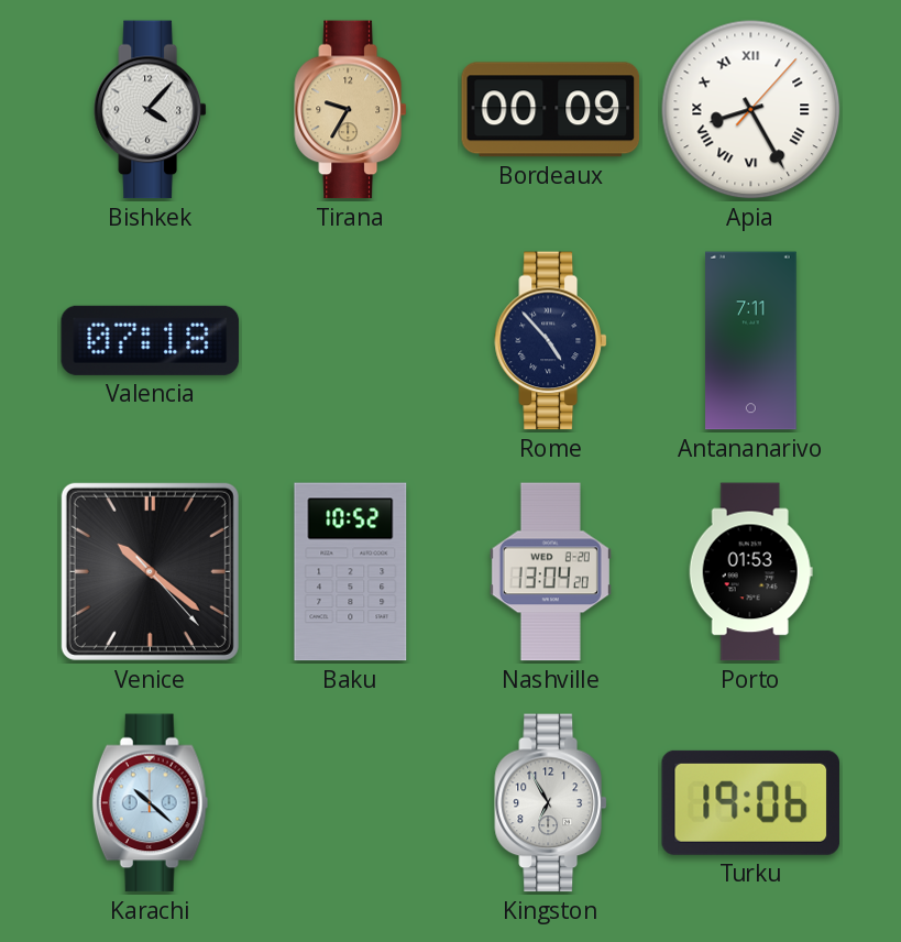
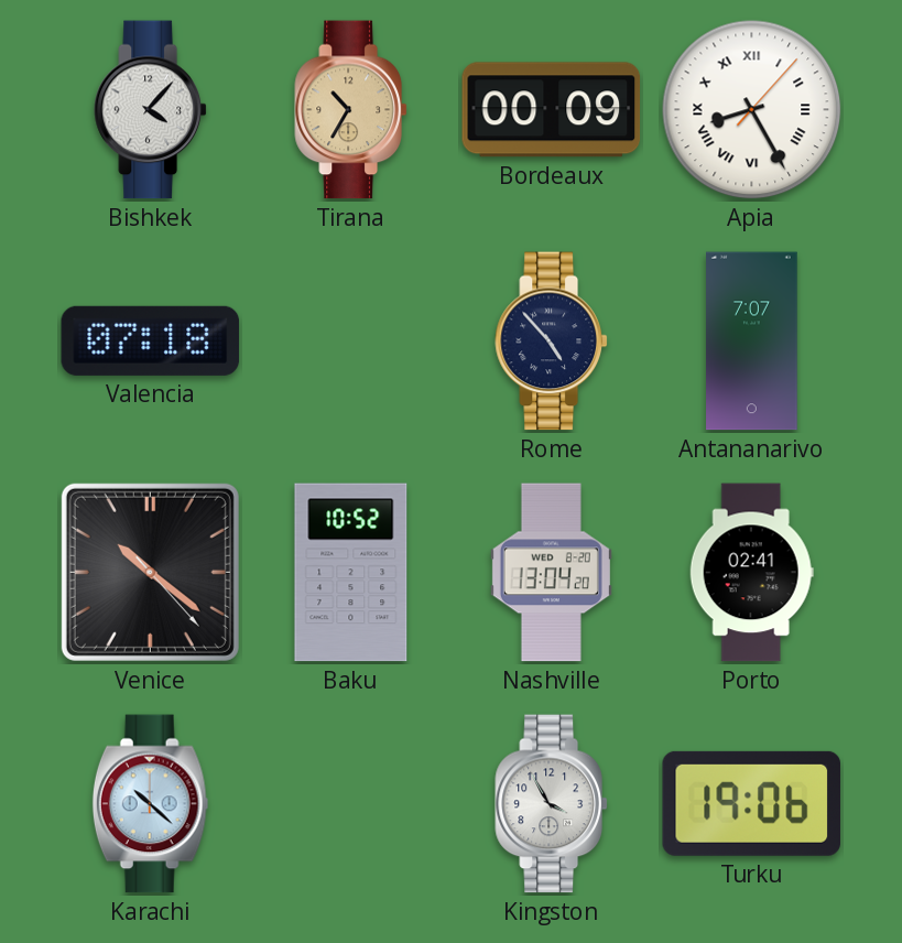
Tirana: 9:35 -> 10:35
Antananarivo: 7:11 -> 7:07
Porto: 01:53 -> 02:41
Kingston: 6:55 -> 3:55
